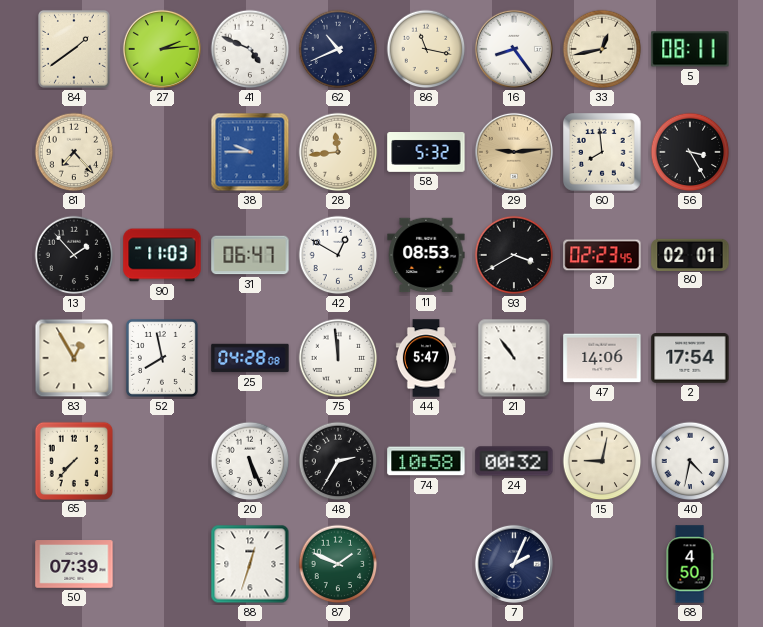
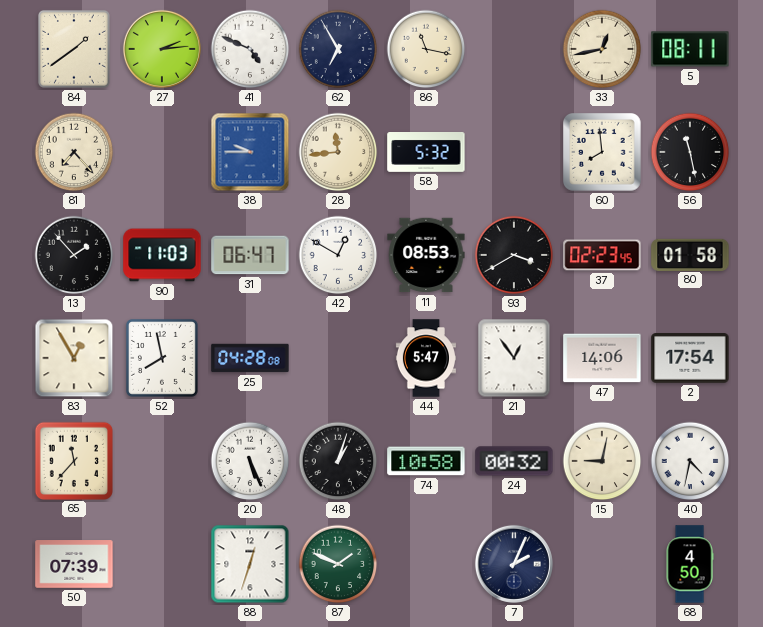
62: 10:41 -> 6:55
16: 8:24 -> none
29: 9:14 -> none
56: 3:25 -> 11:28
80: 02:01 -> 01:58
75: 11:59 -> none
21: 10:54 -> 12:54
65: 7:37 -> 11:37
48: 2:35 -> 1:03
